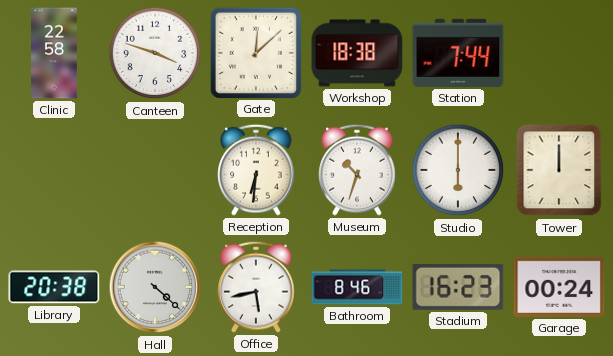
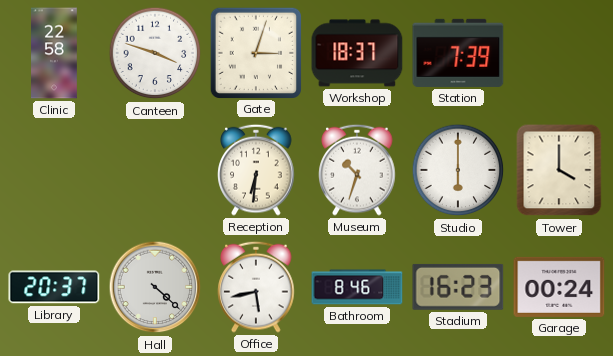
Gate: 12:08 -> 3:03
Workshop: 18:38 -> 18:37
Station: 7:44 -> 7:39
Tower: 12:00 -> 4:00
Library: 20:38 -> 20:37
